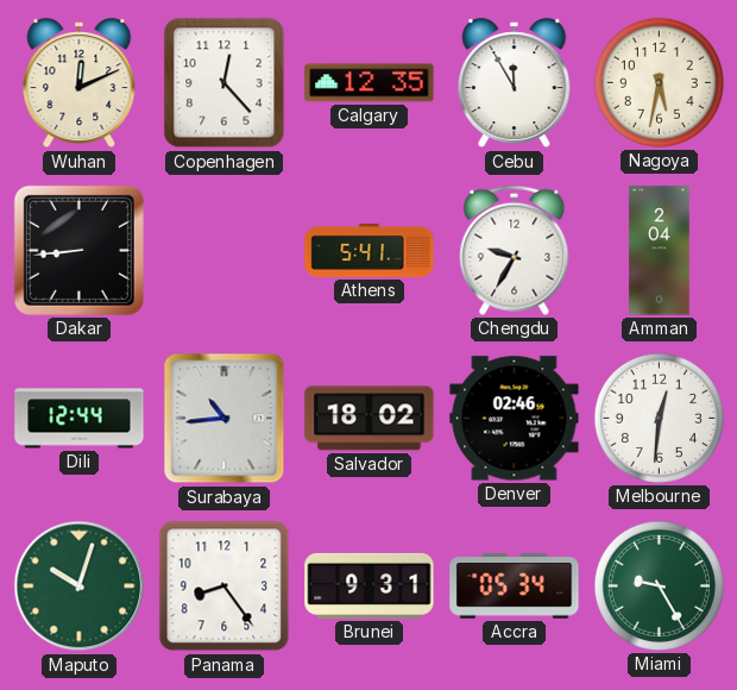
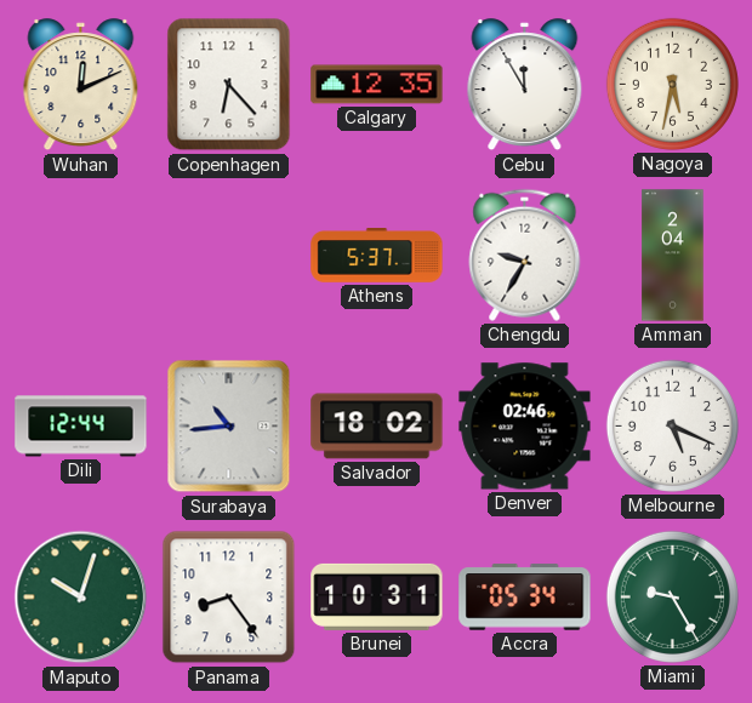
Copenhagen: 12:23 -> 6:23
Dakar: 8:44 -> none
Athens: 5:41 -> 5:37
Melbourne: 12:31 -> 5:19
Brunei: 9:31 -> 10:31
